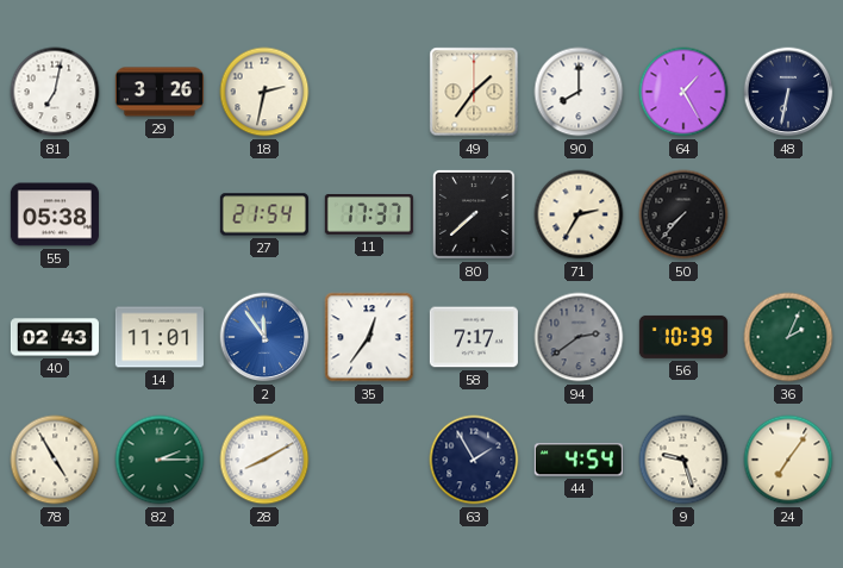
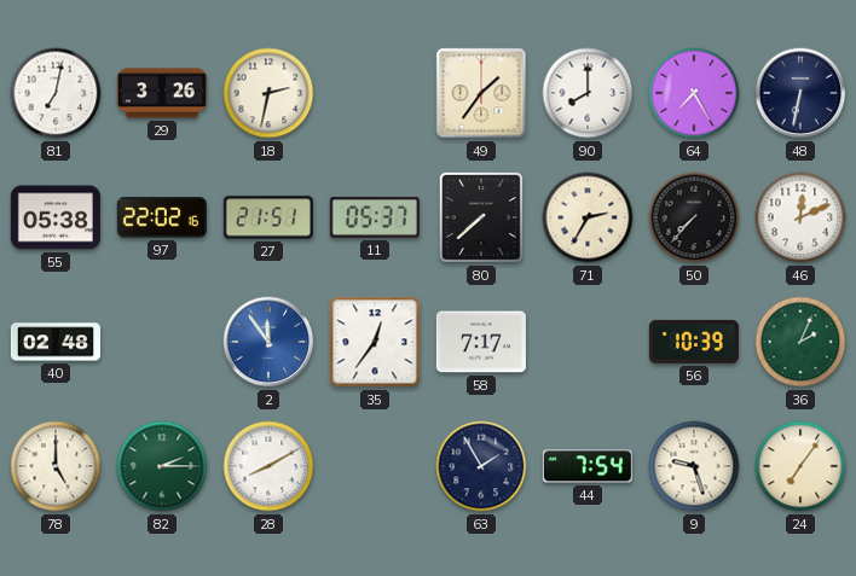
64: 1:25 -> 7:25
97: none -> 22:02
27: 21:54 -> 21:51
11: 17:37 -> 05:37
46: none -> 12:11
40: 02:43 -> 02:48
14: 11:01 -> none
94: 2:39 -> none
78: 4:55 -> 5:00
44: 4:54 -> 7:54
